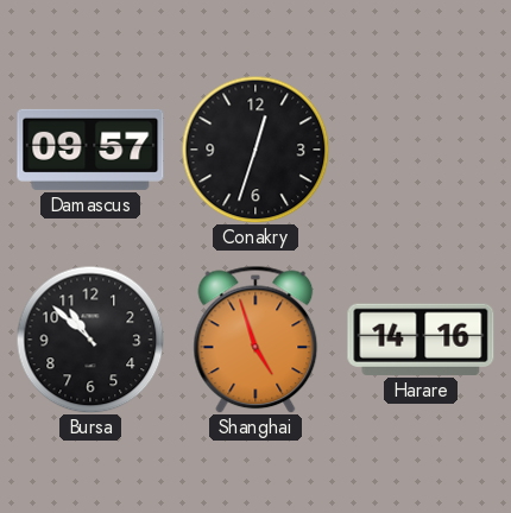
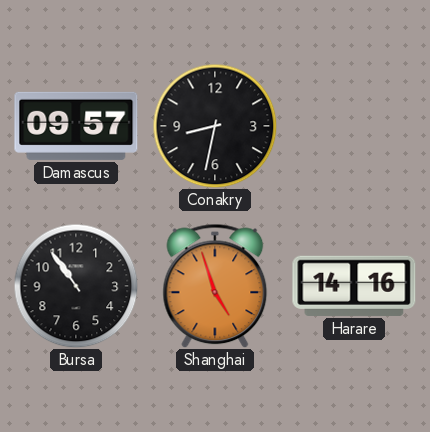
Conakry: 12:33 -> 8:32
Bursa: 10:52 -> 10:54
